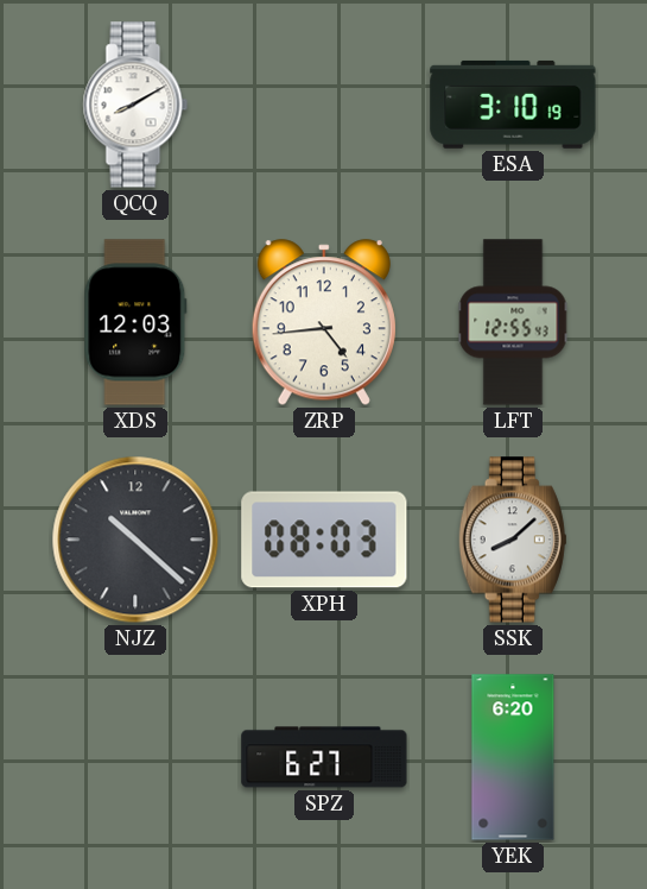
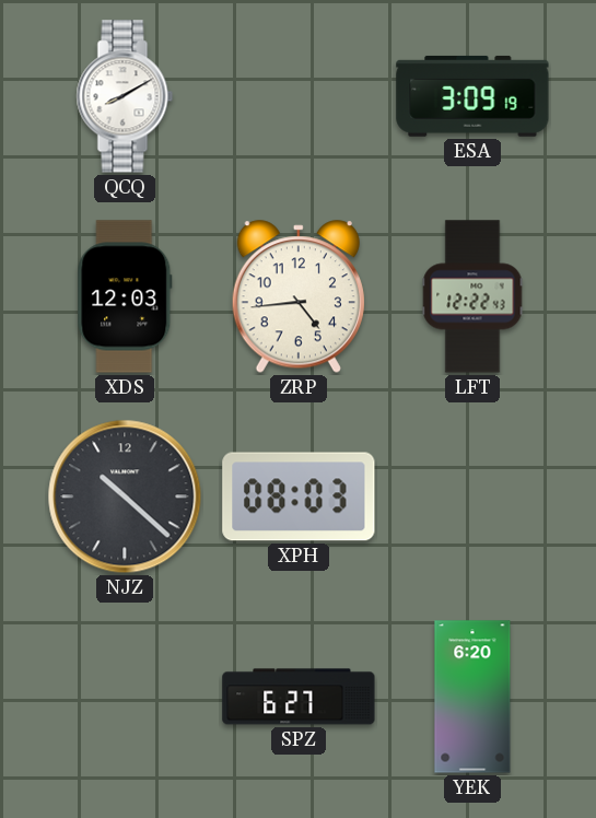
ESA: 3:10 -> 3:09
LFT: 12:55 -> 12:22
SSK: 8:08 -> none
